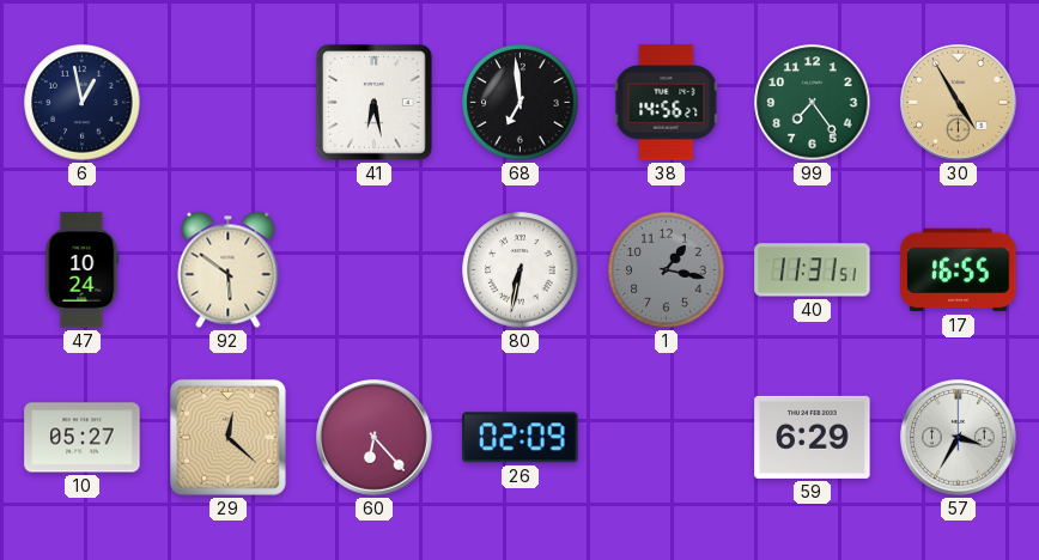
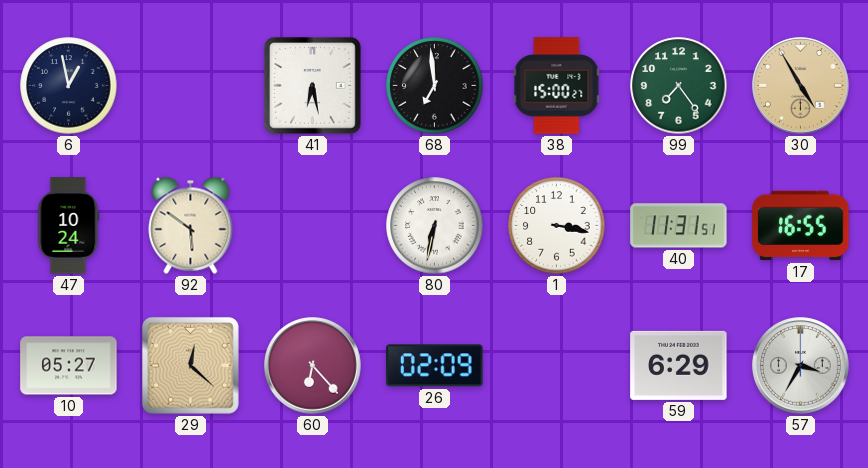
38: 14:56 -> 15:00
1: 1:17 -> 3:17
1 dial: grey -> white
